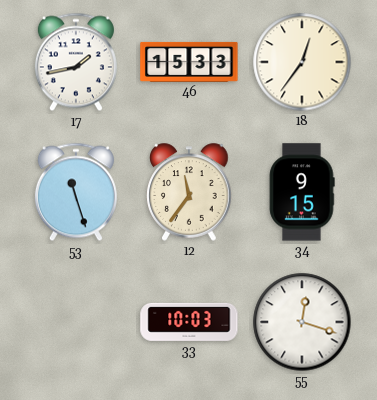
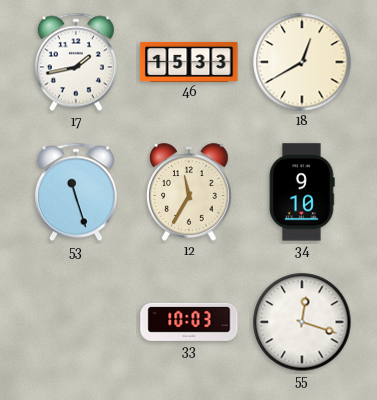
18: 12:36 -> 12:40
12: 11:36 -> 11:35
34: 9:15 -> 9:10
